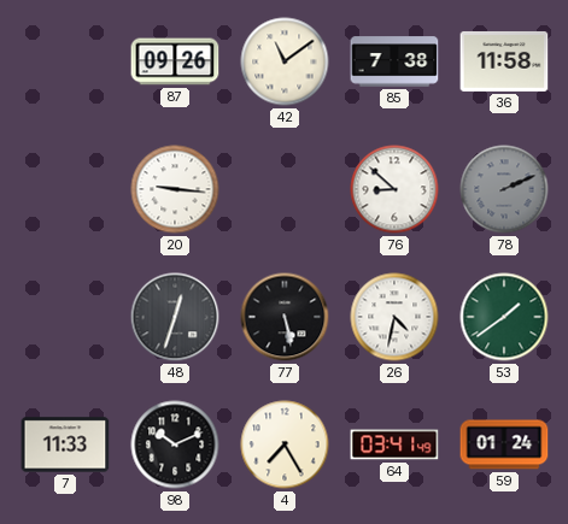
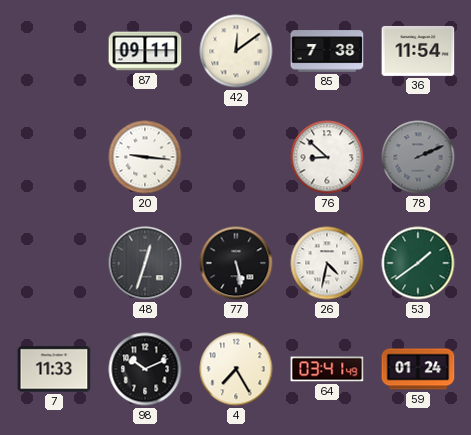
87: 09:26 -> 09:11
42: 11:09 -> 12:09
36: 11:58 -> 11:54
